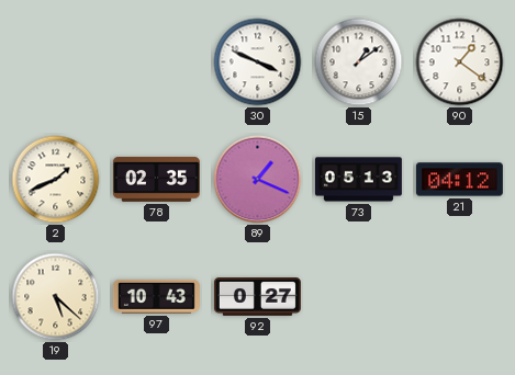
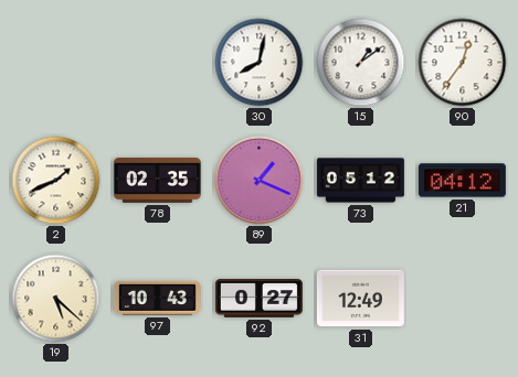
30: 3:49 -> 8:02
90: 1:21 -> 12:36
73: 05:13 -> 05:12
31: none -> 12:49
